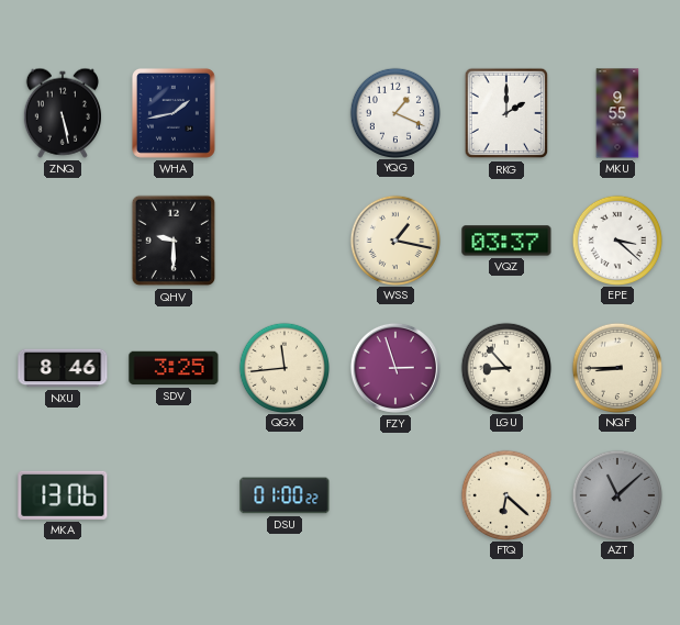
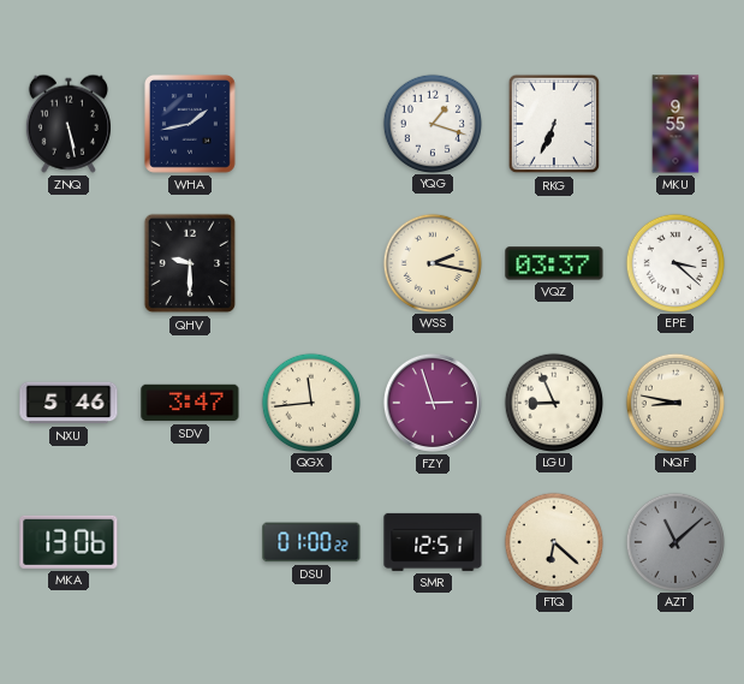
YQG: 1:19 -> 1:18
RKG: 2:00 -> 6:34
WSS: 1:17 -> 2:17
NXU: 8:46 -> 5:46
SDV: 3:25 -> 3:47
LGU: 8:53 -> 8:56
NQF: 8:45 -> 8:47
SMR: none -> 12:51
